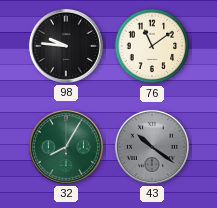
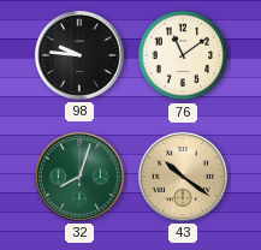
32: 8:05 -> 8:03
43 dial: grey -> champagne
